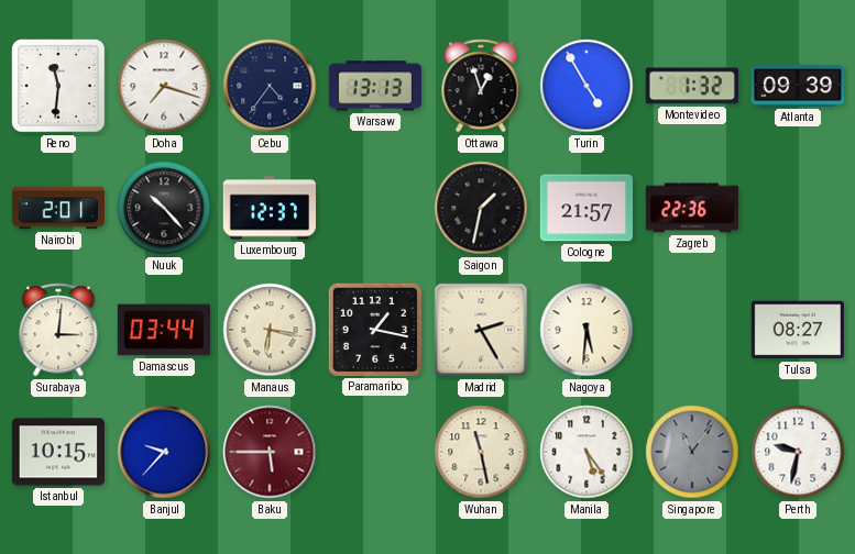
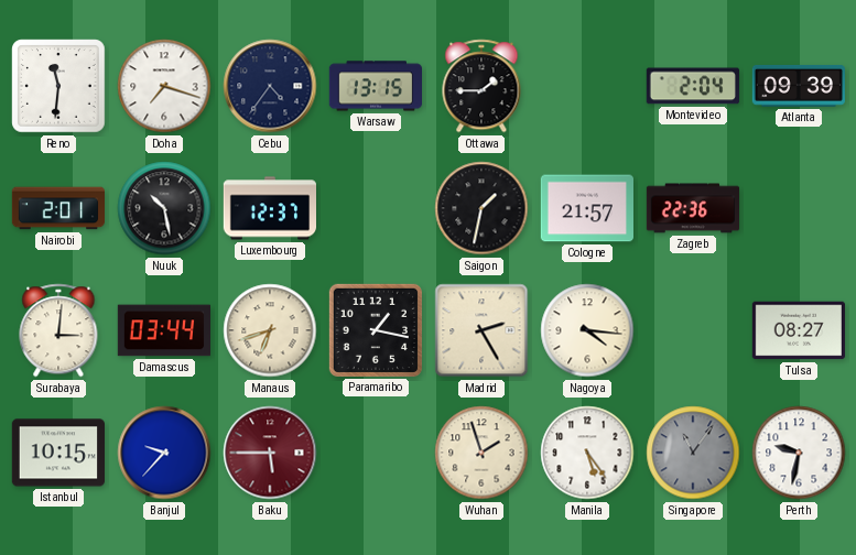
Warsaw: 13:13 -> 13:15
Ottawa: 12:57 -> 1:45
Turin: 4:55 -> none
Montevideo: 1:32 -> 2:04
Nuuk: 10:23 -> 10:28
Manaus: 6:17 -> 6:42
Nagoya: 5:31 -> 4:16
Wuhan: 11:28 -> 1:57
